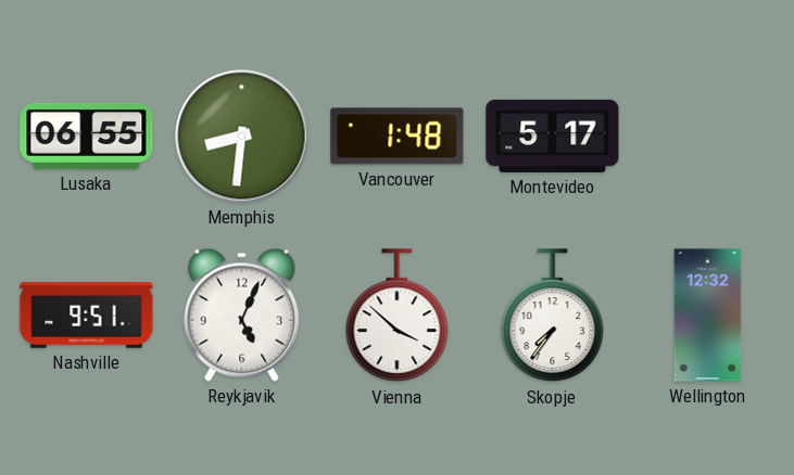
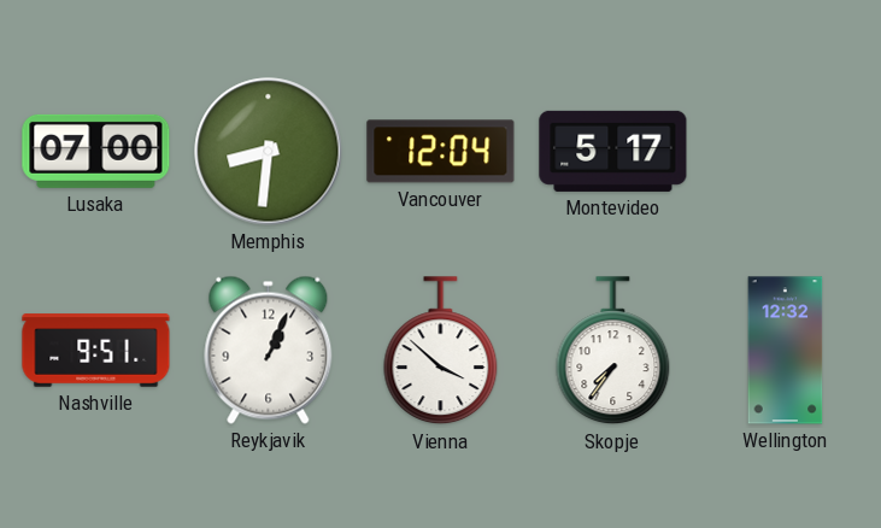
Lusaka: 06:55 -> 07:00
Vancouver: 1:48 -> 12:04
Reykjavik: 5:04 -> 1:04
